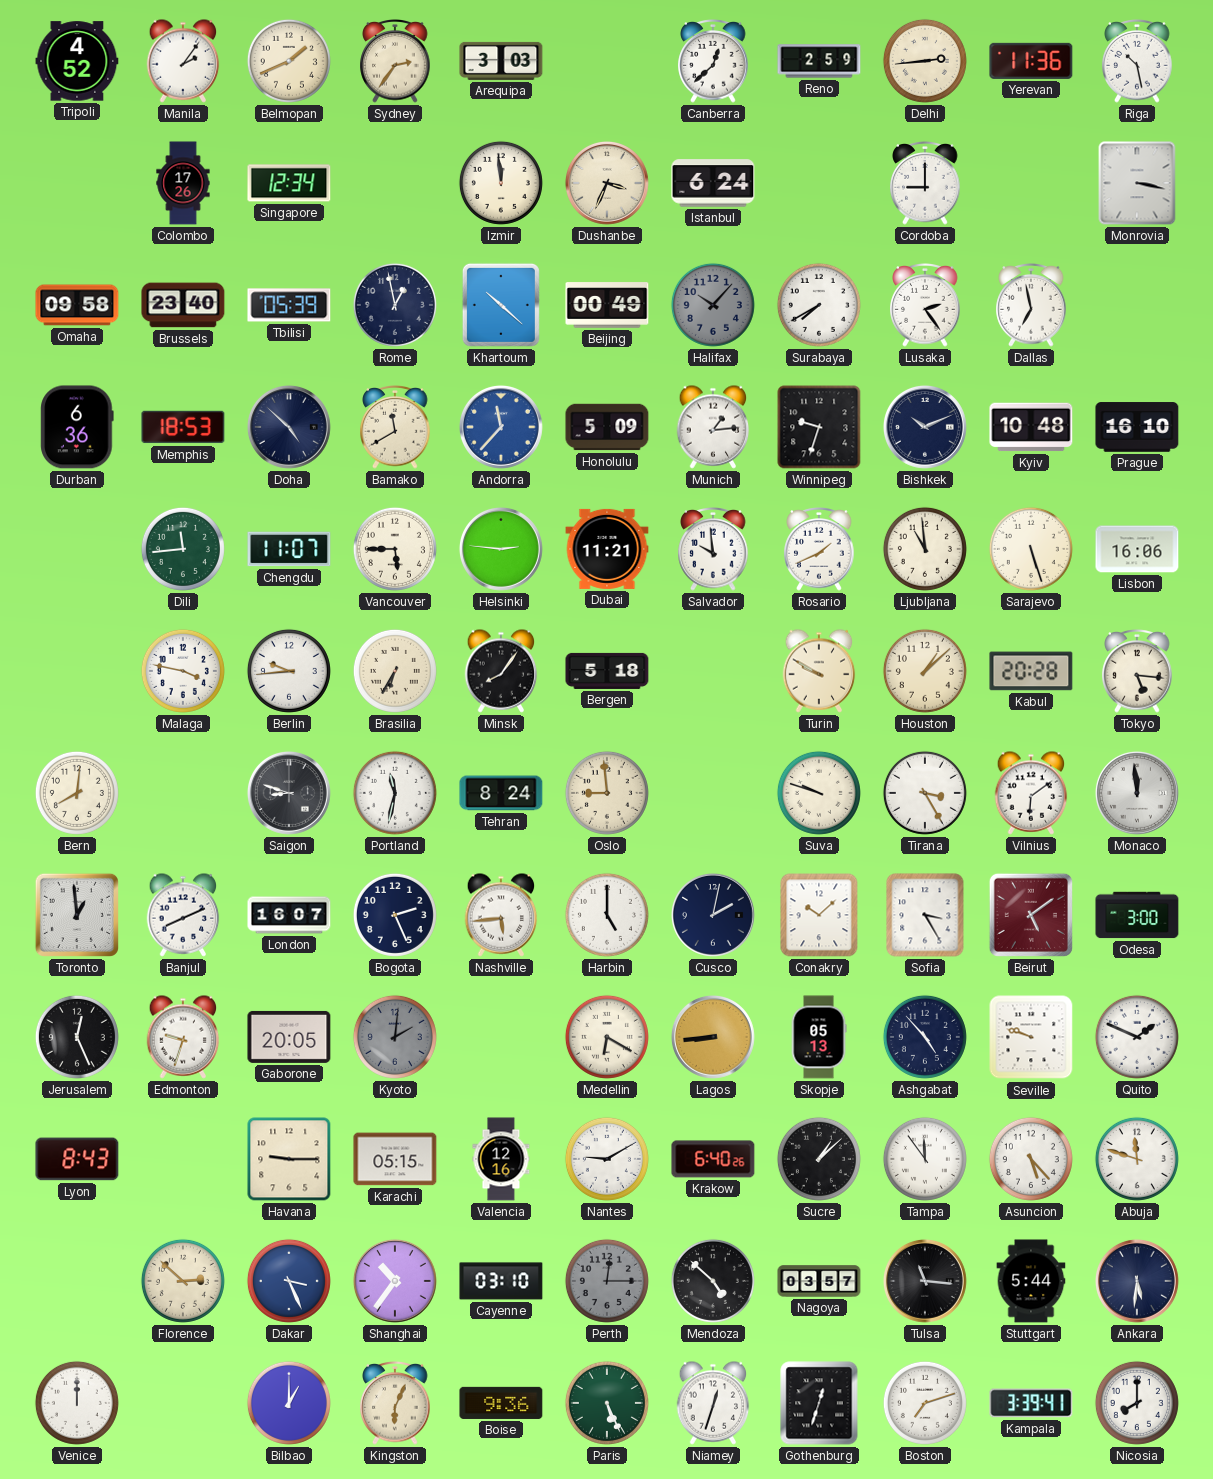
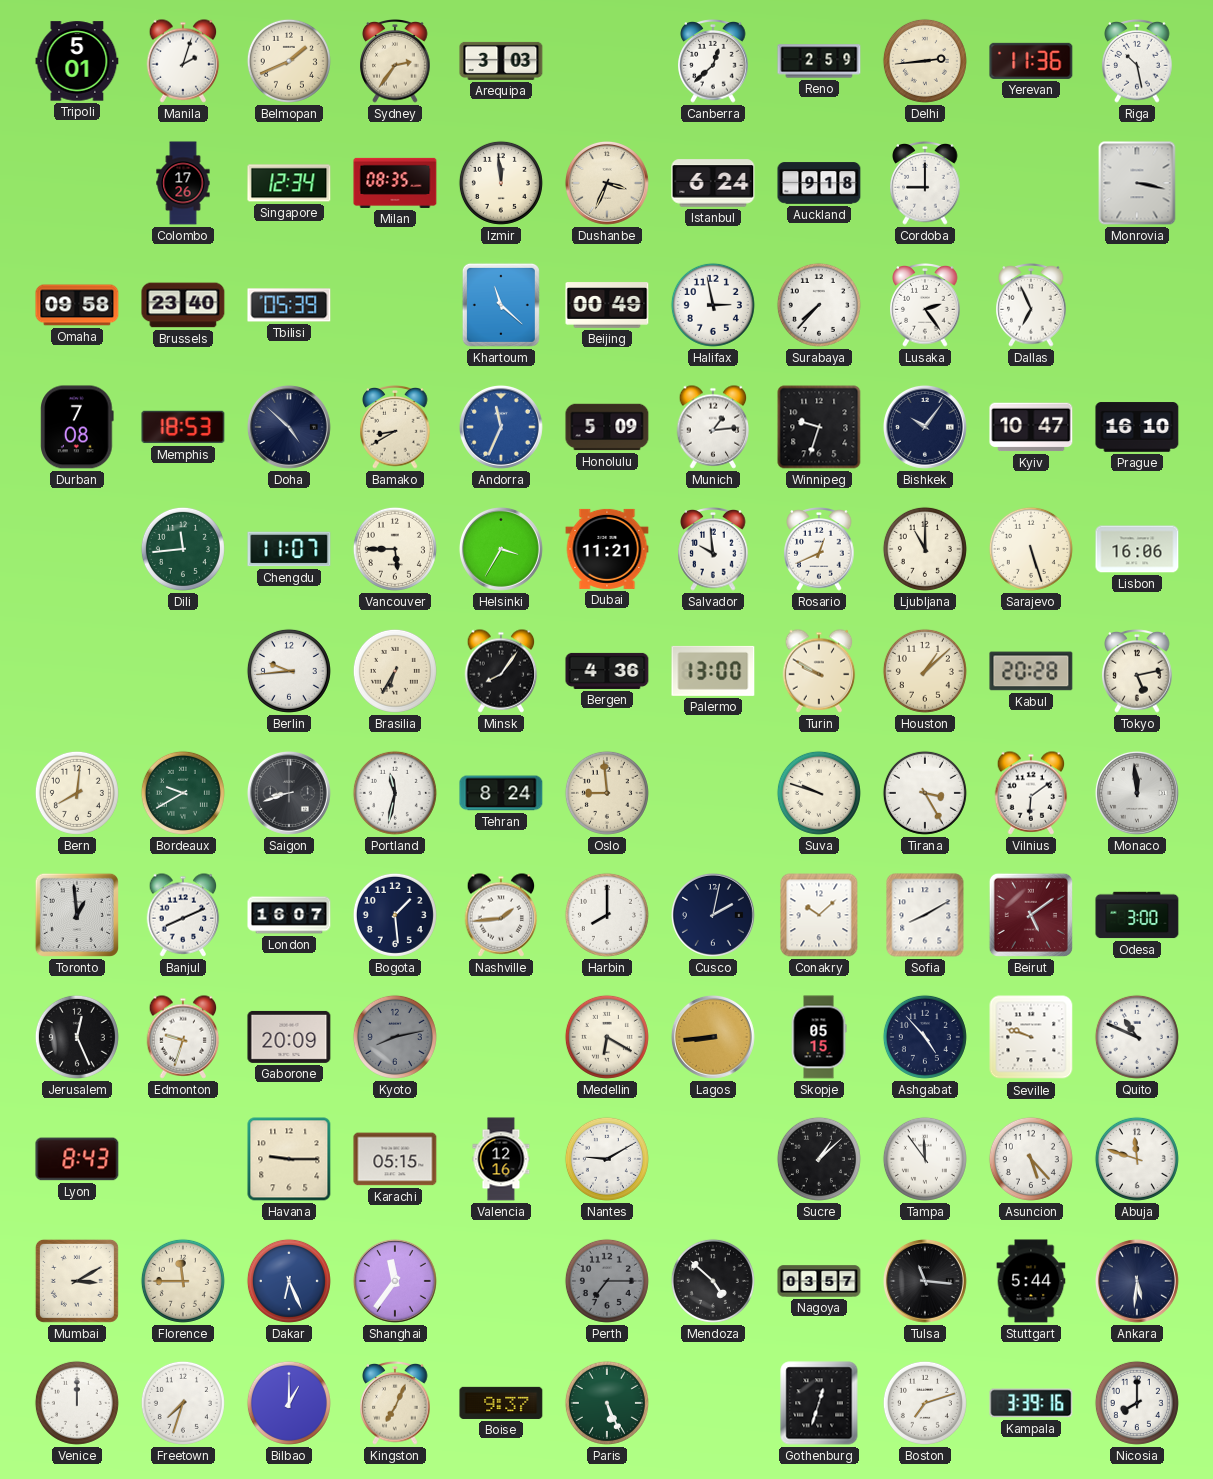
Tripoli: 4:52 -> 5:01
Manila: 2:06 -> 2:03
Milan: none -> 08:35
Auckland: none -> 9:18
Rome: 12:58 -> none
Khartoum: 10:22 -> 11:22
Halifax: 10:07 -> 2:58
Halifax dial: grey -> white
Surabaya: 7:40 -> 7:37
Dallas: 6:58 -> 6:56
Durban: 6:36 -> 7:08
Bamako: 11:40 -> 8:40
Andorra: 11:37 -> 11:34
Bishkek: 10:11 -> 10:06
Kyiv: 10:48 -> 10:47
Helsinki: 2:46 -> 3:35
Rosario: 1:41 -> 12:41
Ljubljana: 10:59 -> 11:00
Malaga: 3:47 -> none
Bergen: 5:18 -> 4:36
Palermo: none -> 13:00
Tokyo: 5:16 -> 5:13
Bordeaux: none -> 9:40
Saigon: 8:48 -> 8:42
Bogota: 2:26 -> 1:29
Nashville: 5:44 -> 1:44
Harbin: 5:00 -> 8:00
Sofia: 3:25 -> 8:10
Gaborone: 20:05 -> 20:09
Kyoto: 2:01 -> 8:13
Skopje: 05:13 -> 05:15
Quito: 1:49 -> 10:49
Krakow: 6:40 -> none
Mumbai: none -> 3:10
Florence: 2:52 -> 11:45
Dakar: 3:26 -> 6:26
Shanghai: 10:36 -> 11:36
Cayenne: 03:10 -> none
Perth: 12:15 -> 7:15
Freetown: none -> 7:33
Kingston: 6:04 -> 7:04
Boise: 9:36 -> 9:37
Niamey: 12:33 -> none
Kampala: 3:39:41 -> 3:39:16
